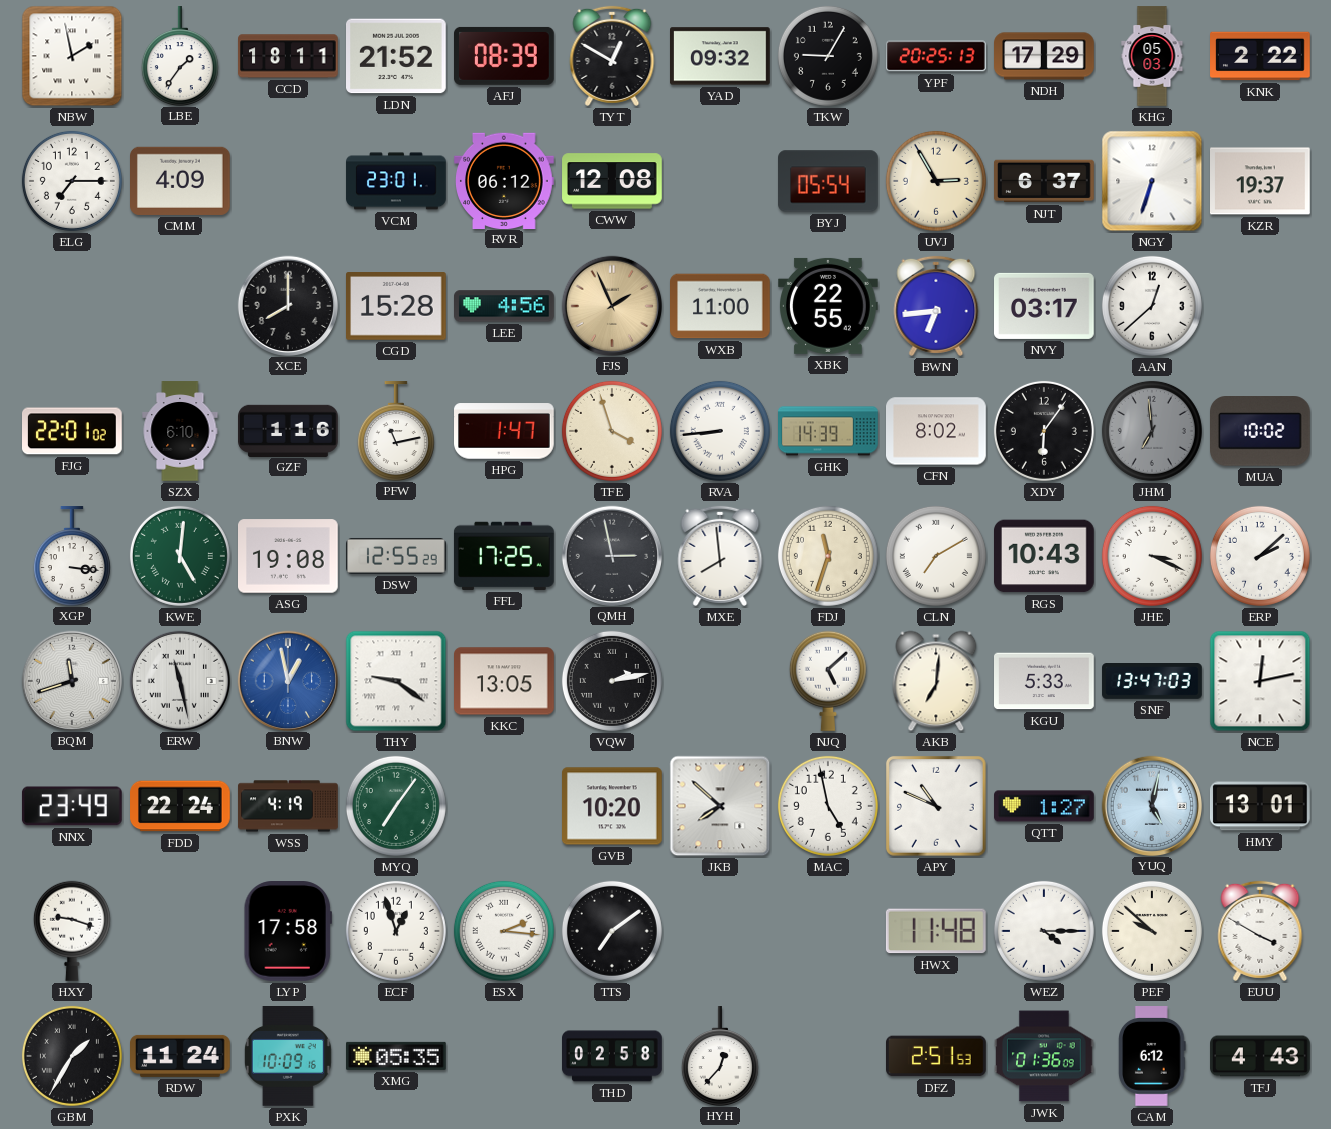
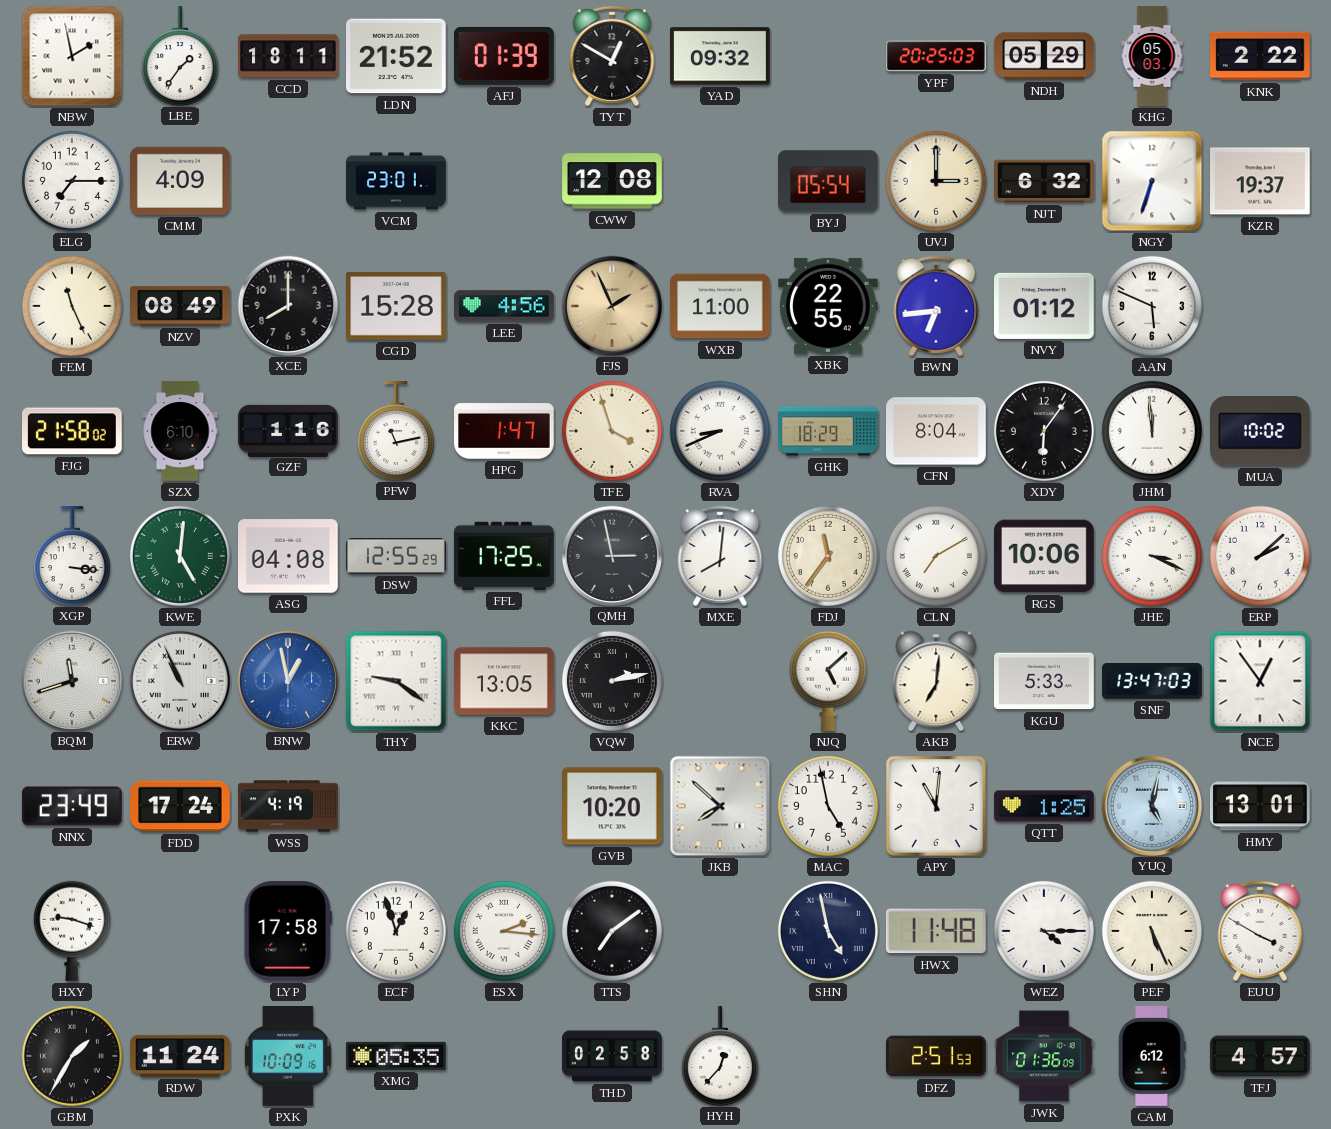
AFJ: 08:39 -> 01:39
TKW: 9:05 -> none
YPF: 20:25:13 -> 20:25:03
NDH: 17:29 -> 05:29
RVR: 06:12 -> none
UVJ: 2:55 -> 3:00
NJT: 6:37 -> 6:32
FEM: none -> 11:26
NZV: none -> 08:49
NVY: 03:17 -> 01:12
AAN: 12:38 -> 5:49
FJG: 22:01 -> 21:58
RVA: 8:44 -> 8:41
GHK: 14:39 -> 18:29
CFN: 8:02 -> 8:04
JHM: 6:59 -> 11:59
JHM dial: grey -> white
ASG: 19:08 -> 04:08
MXE: 7:59 -> 8:01
FDJ: 11:33 -> 11:36
RGS: 10:43 -> 10:06
ERW: 11:28 -> 10:56
NCE: 12:13 -> 12:54
FDD: 22:24 -> 17:24
MYQ: 7:06 -> none
APY: 10:49 -> 11:01
QTT: 1:27 -> 1:25
SHN: none -> 4:58
PEF: 9:52 -> 5:26
TFJ: 4:43 -> 4:57
